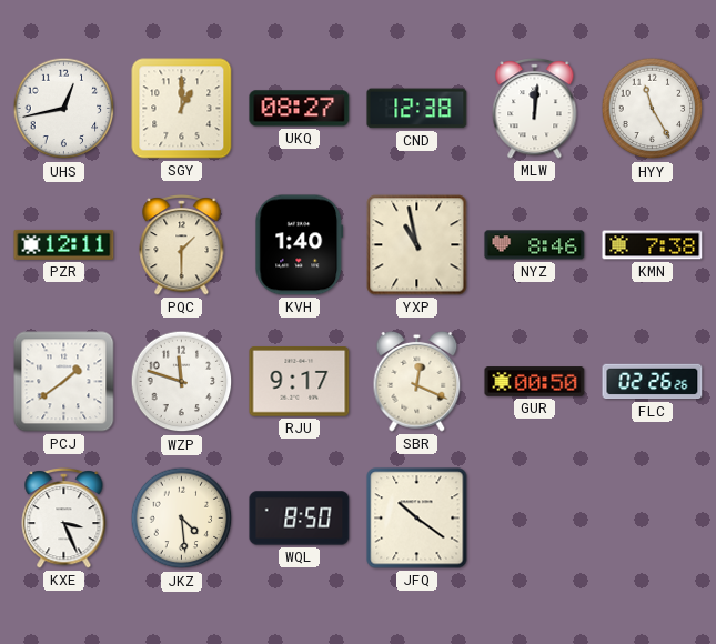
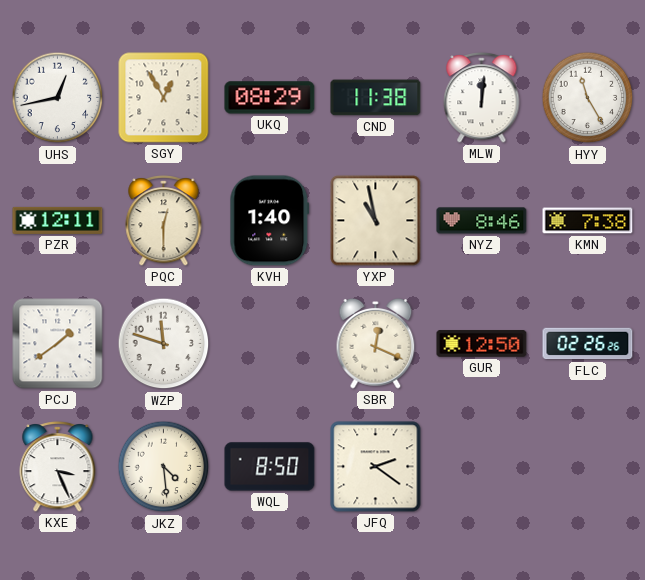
SGY: 1:00 -> 12:55
UKQ: 08:27 -> 08:29
CND: 12:38 -> 11:38
PQC: 1:30 -> 12:30
RJU: 9:17 -> none
GUR: 00:50 -> 12:50
JFQ: 10:21 -> 2:21
